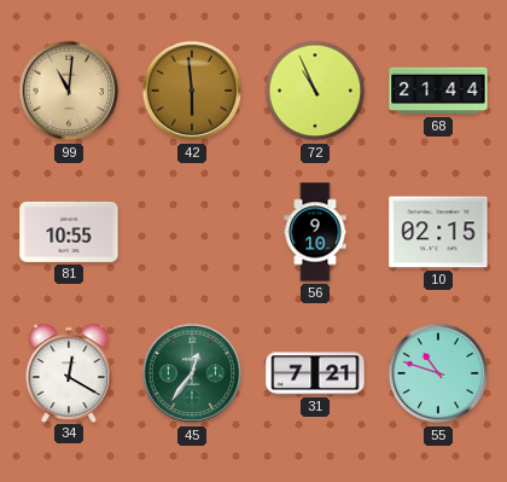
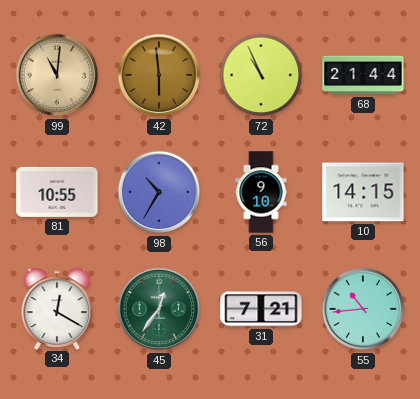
98: none -> 10:35
10: 02:15 -> 14:15
55: 10:48 -> 10:44
